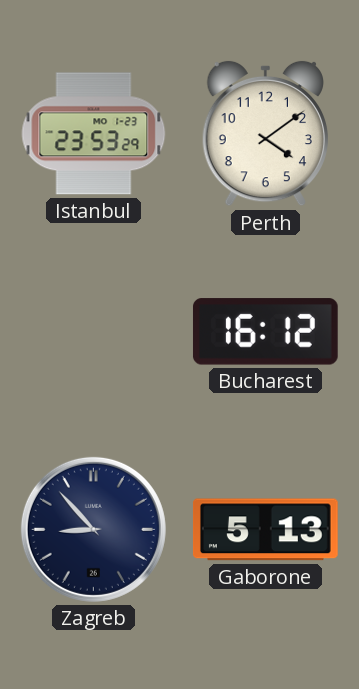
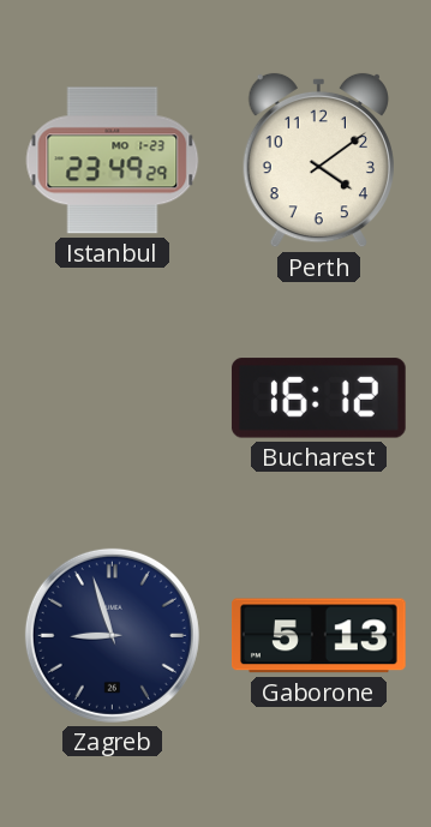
Istanbul: 23:53 -> 23:49
Zagreb: 8:53 -> 8:57
